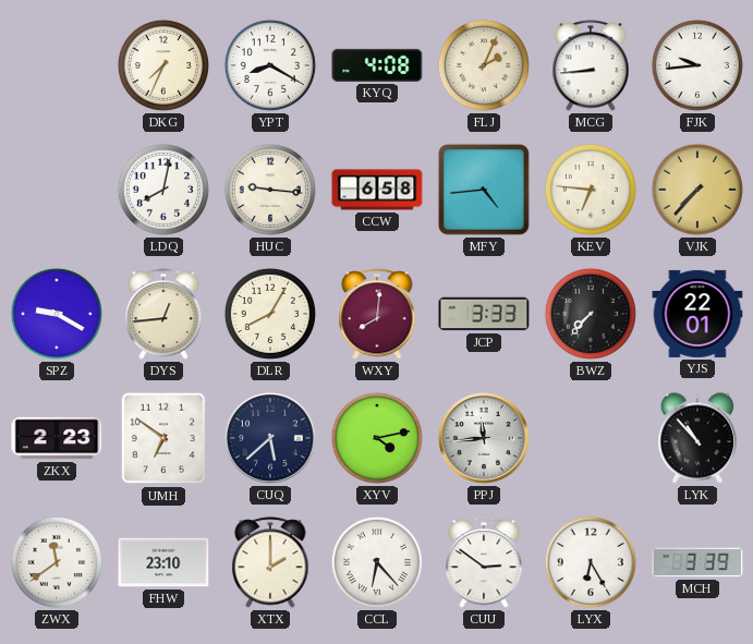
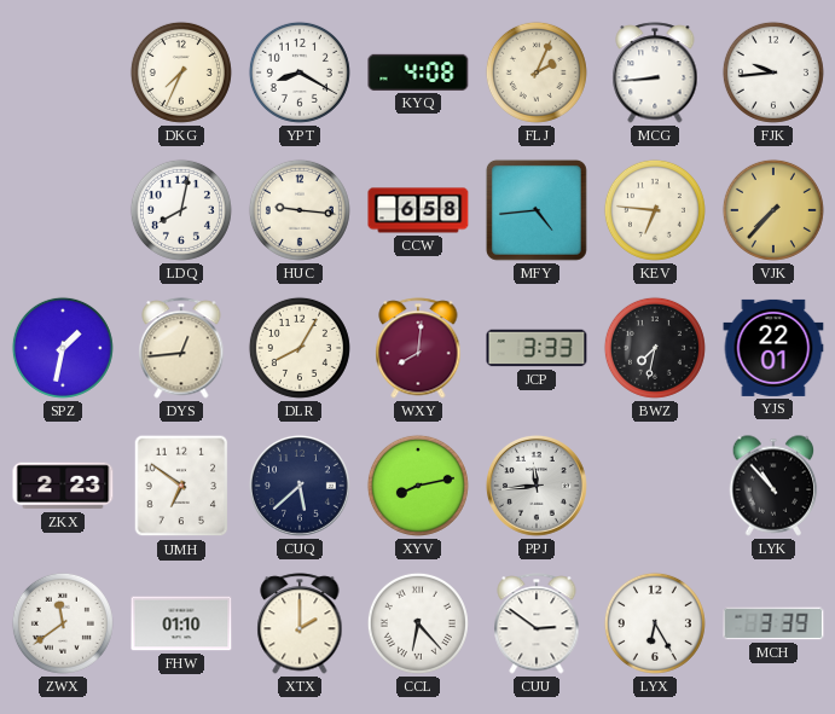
SPZ: 9:20 -> 1:32
BWZ: 7:37 -> 7:32
XYV: 4:13 -> 8:13
FHW: 23:10 -> 01:10
